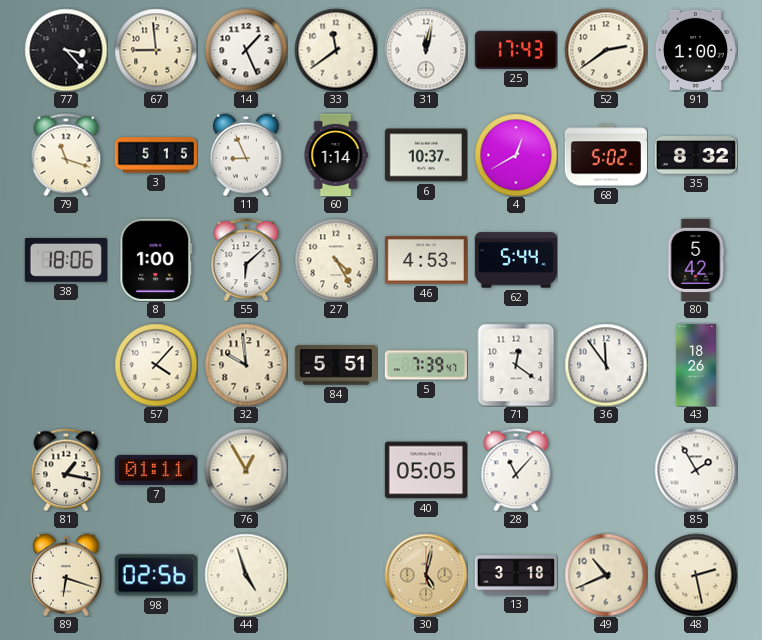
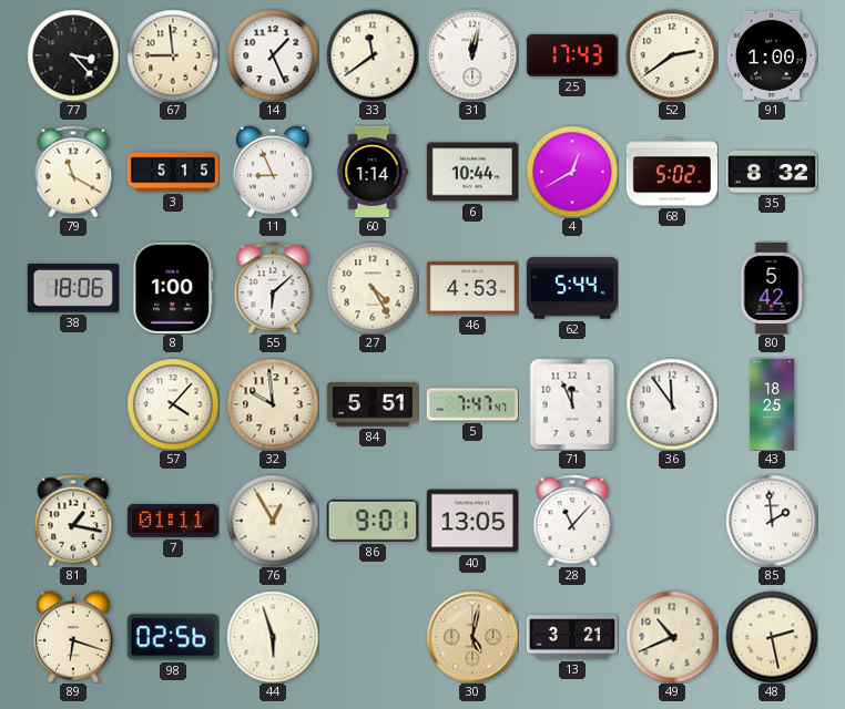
79: 11:18 -> 11:20
6: 10:37 -> 10:44
5: 7:39 -> 7:47
71: 12:21 -> 11:56
43: 18:26 -> 18:25
86: none -> 9:01
40: 05:05 -> 13:05
85: 1:55 -> 1:59
44: 4:57 -> 5:57
13: 3:18 -> 3:21
